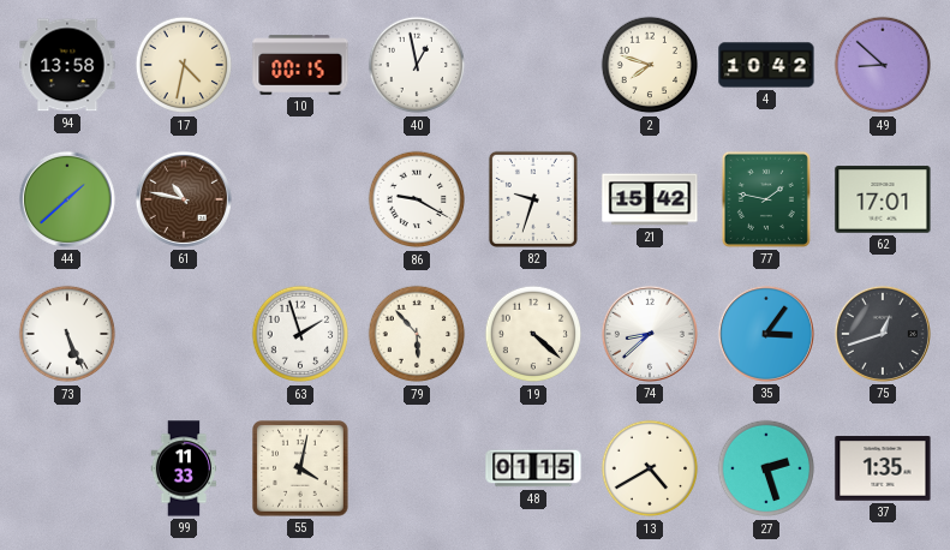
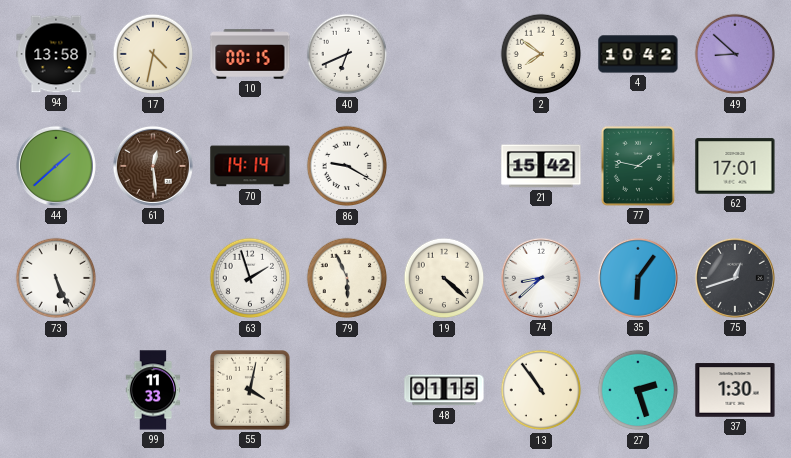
40: 12:58 -> 6:41
2: 7:48 -> 7:51
61: 10:47 -> 12:29
70: none -> 14:14
82: 9:33 -> none
79: 5:53 -> 5:56
35: 3:06 -> 6:06
13: 4:40 -> 10:54
37: 1:35 -> 1:30
